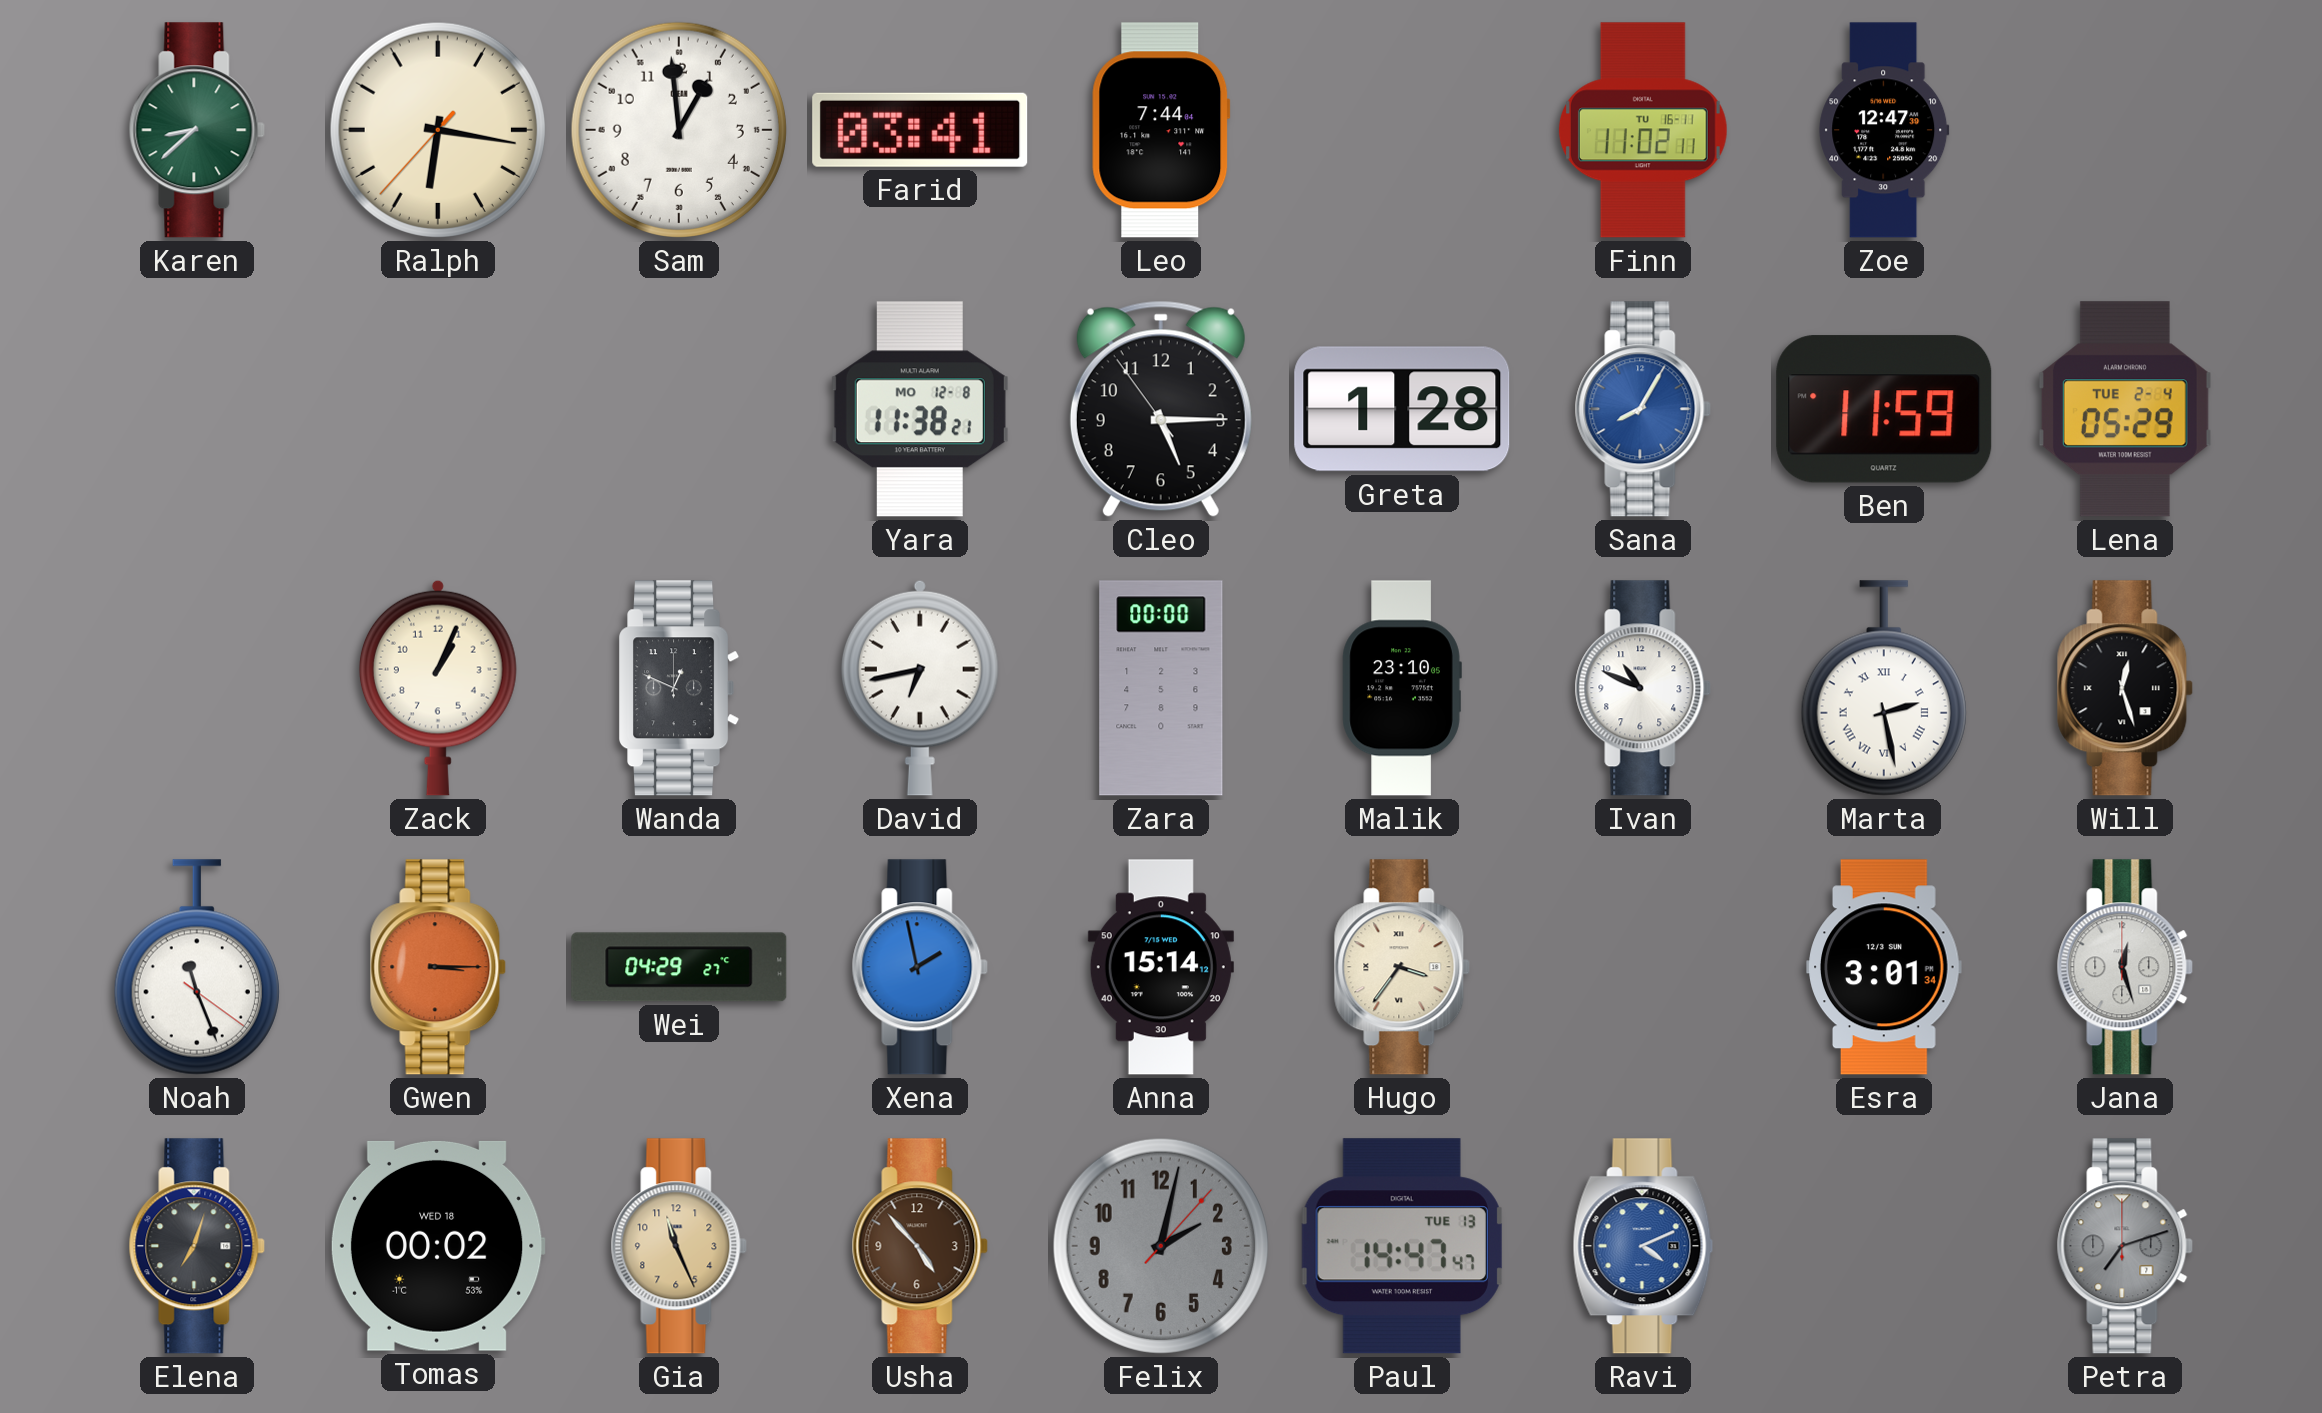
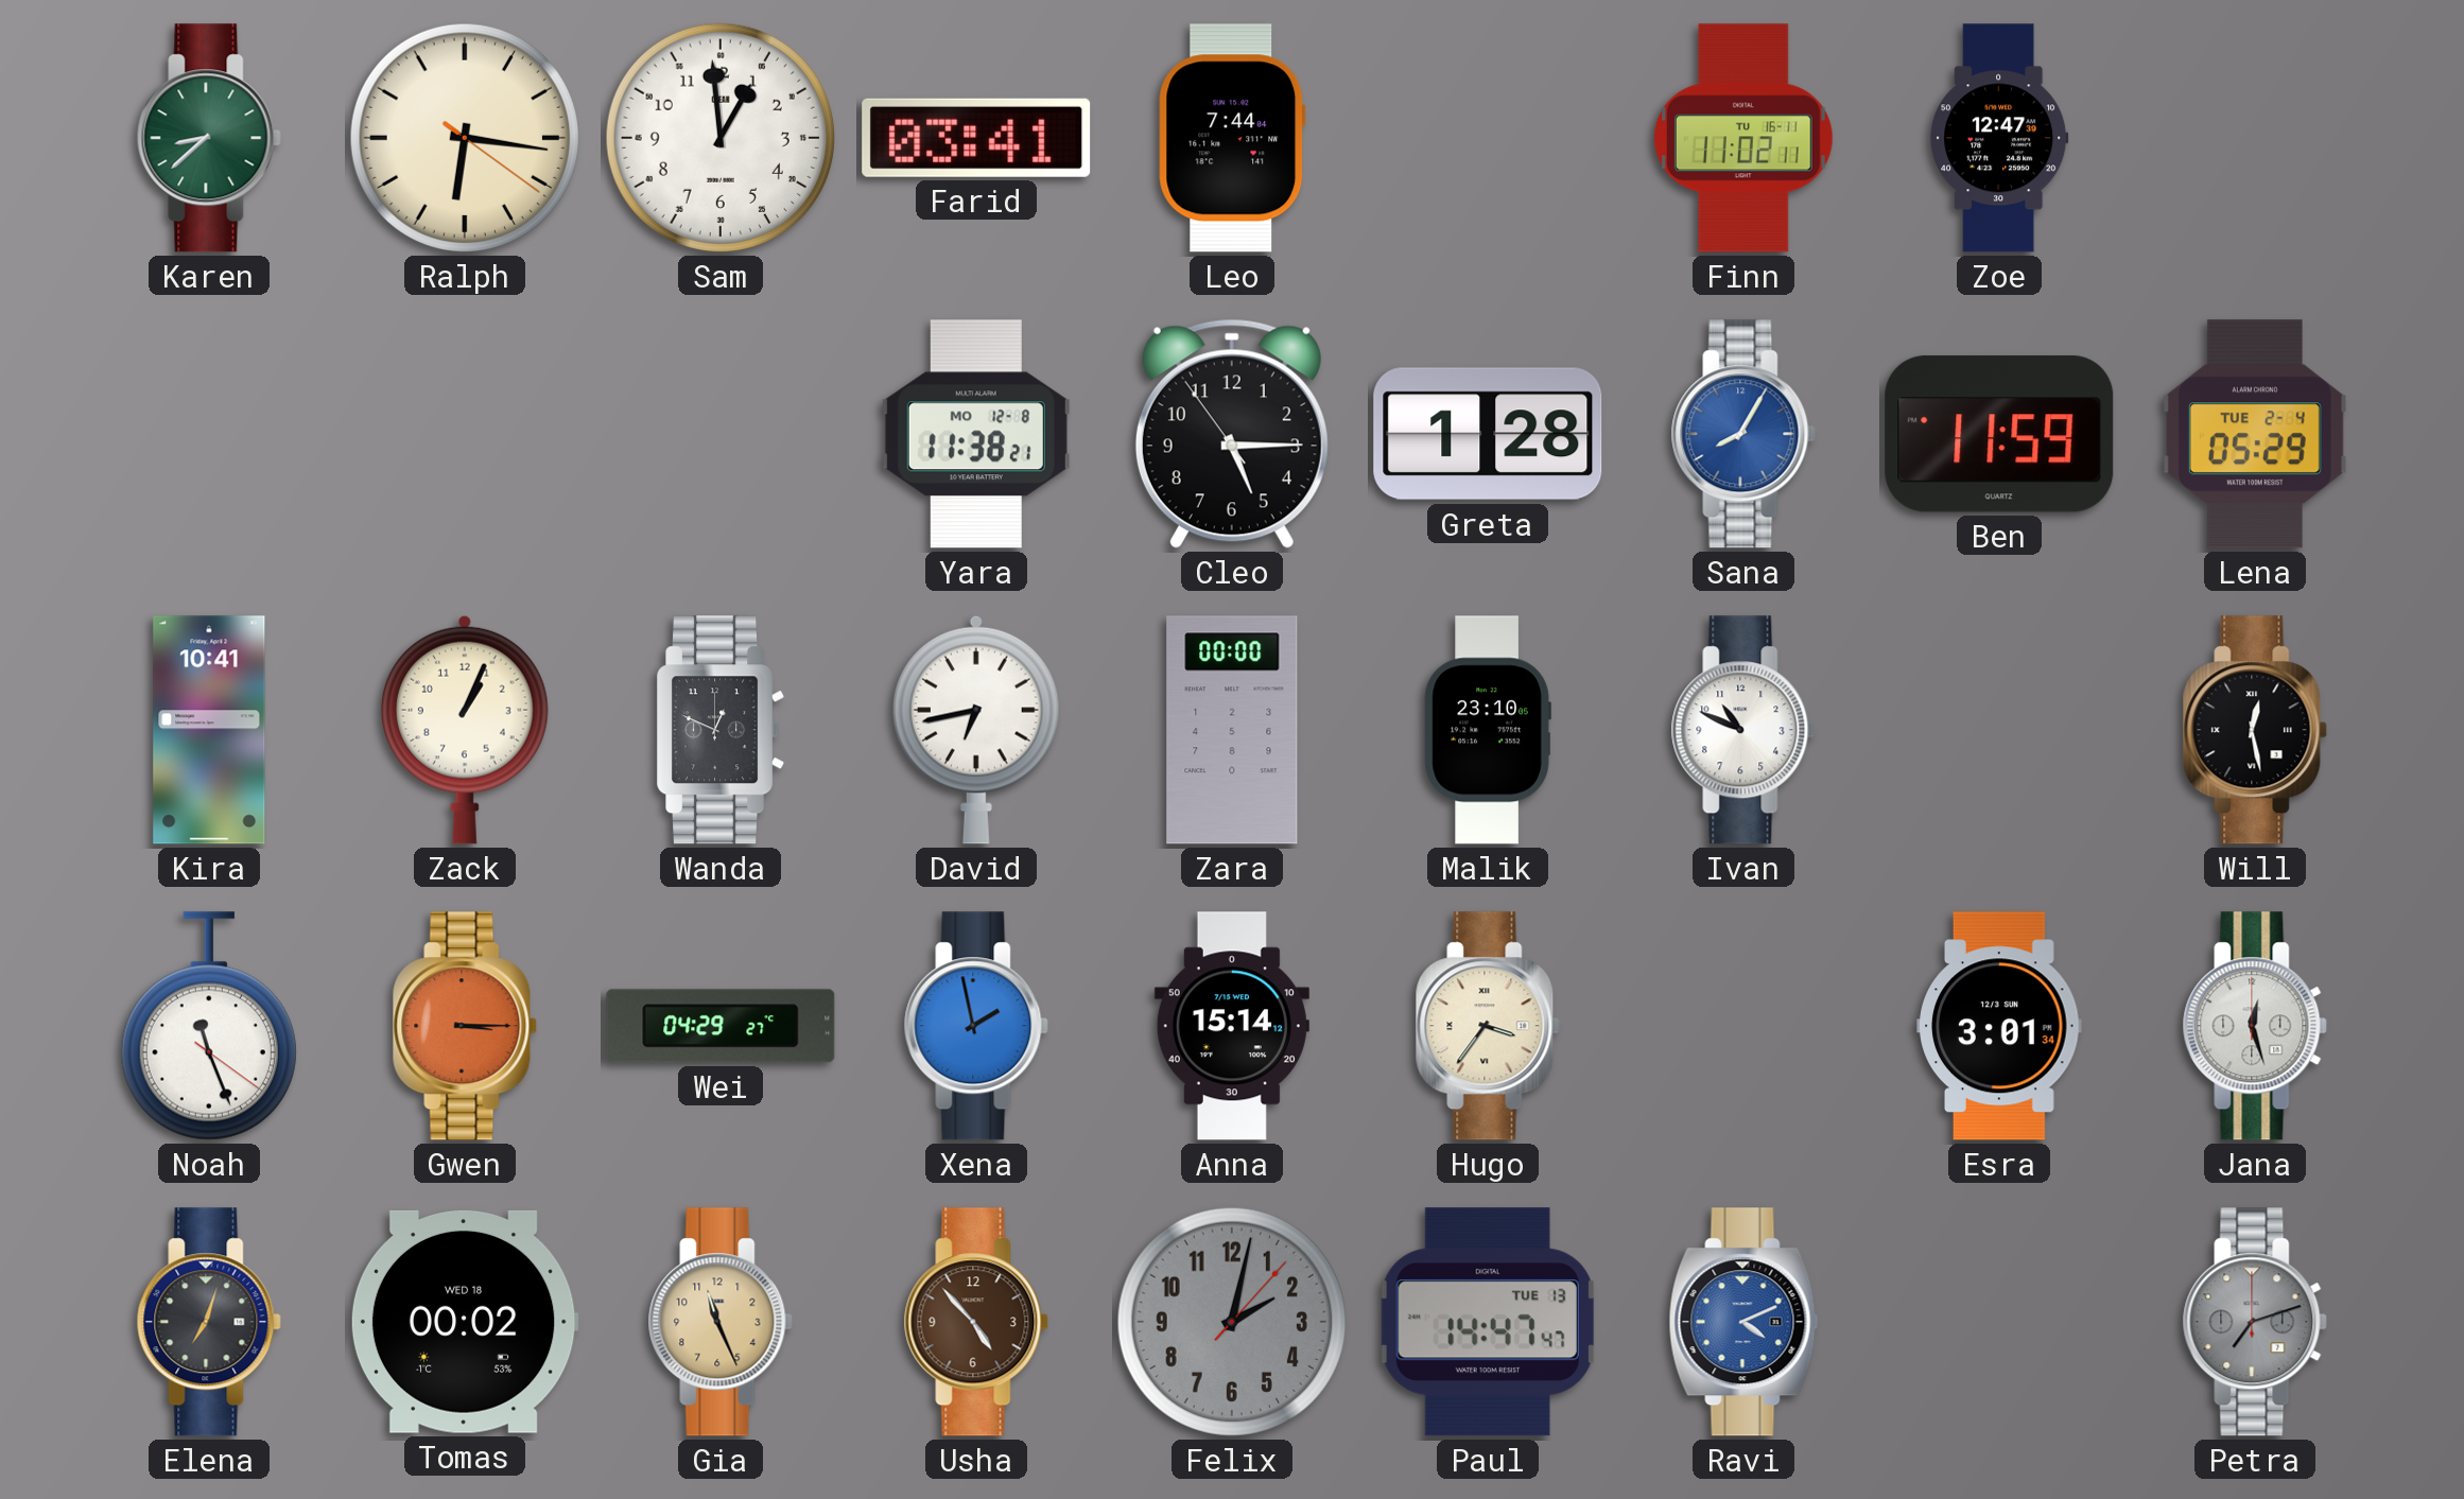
Ralph: 6:16:37 -> 6:16:21
Kira: none -> 10:41
Marta: 2:28 -> none
Will: 12:27 -> 12:28
